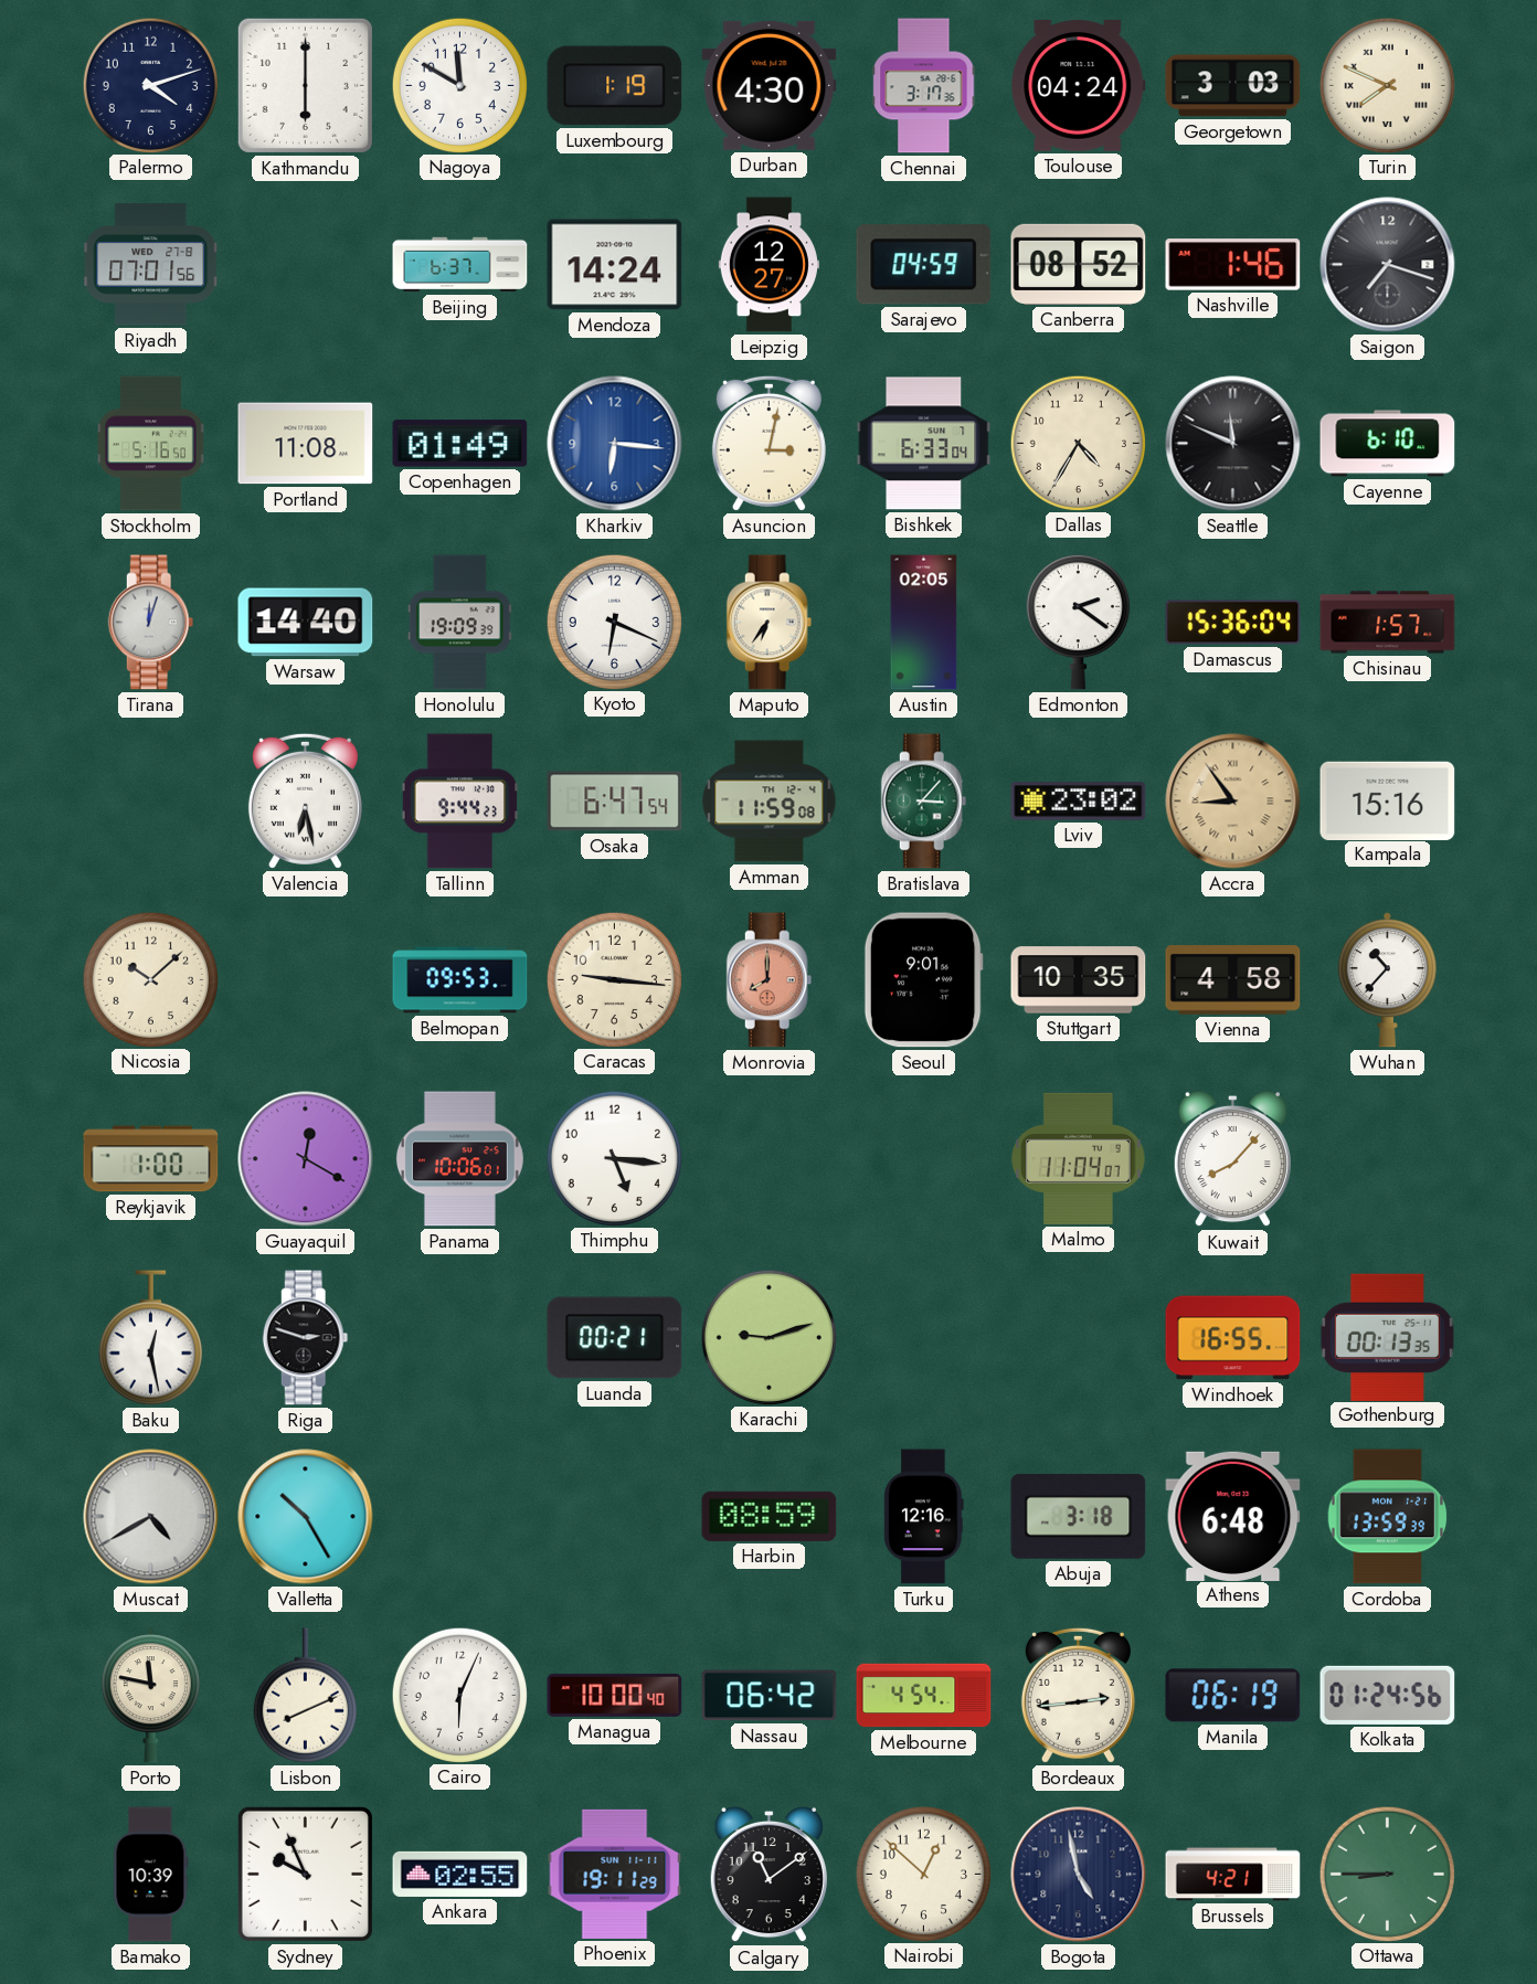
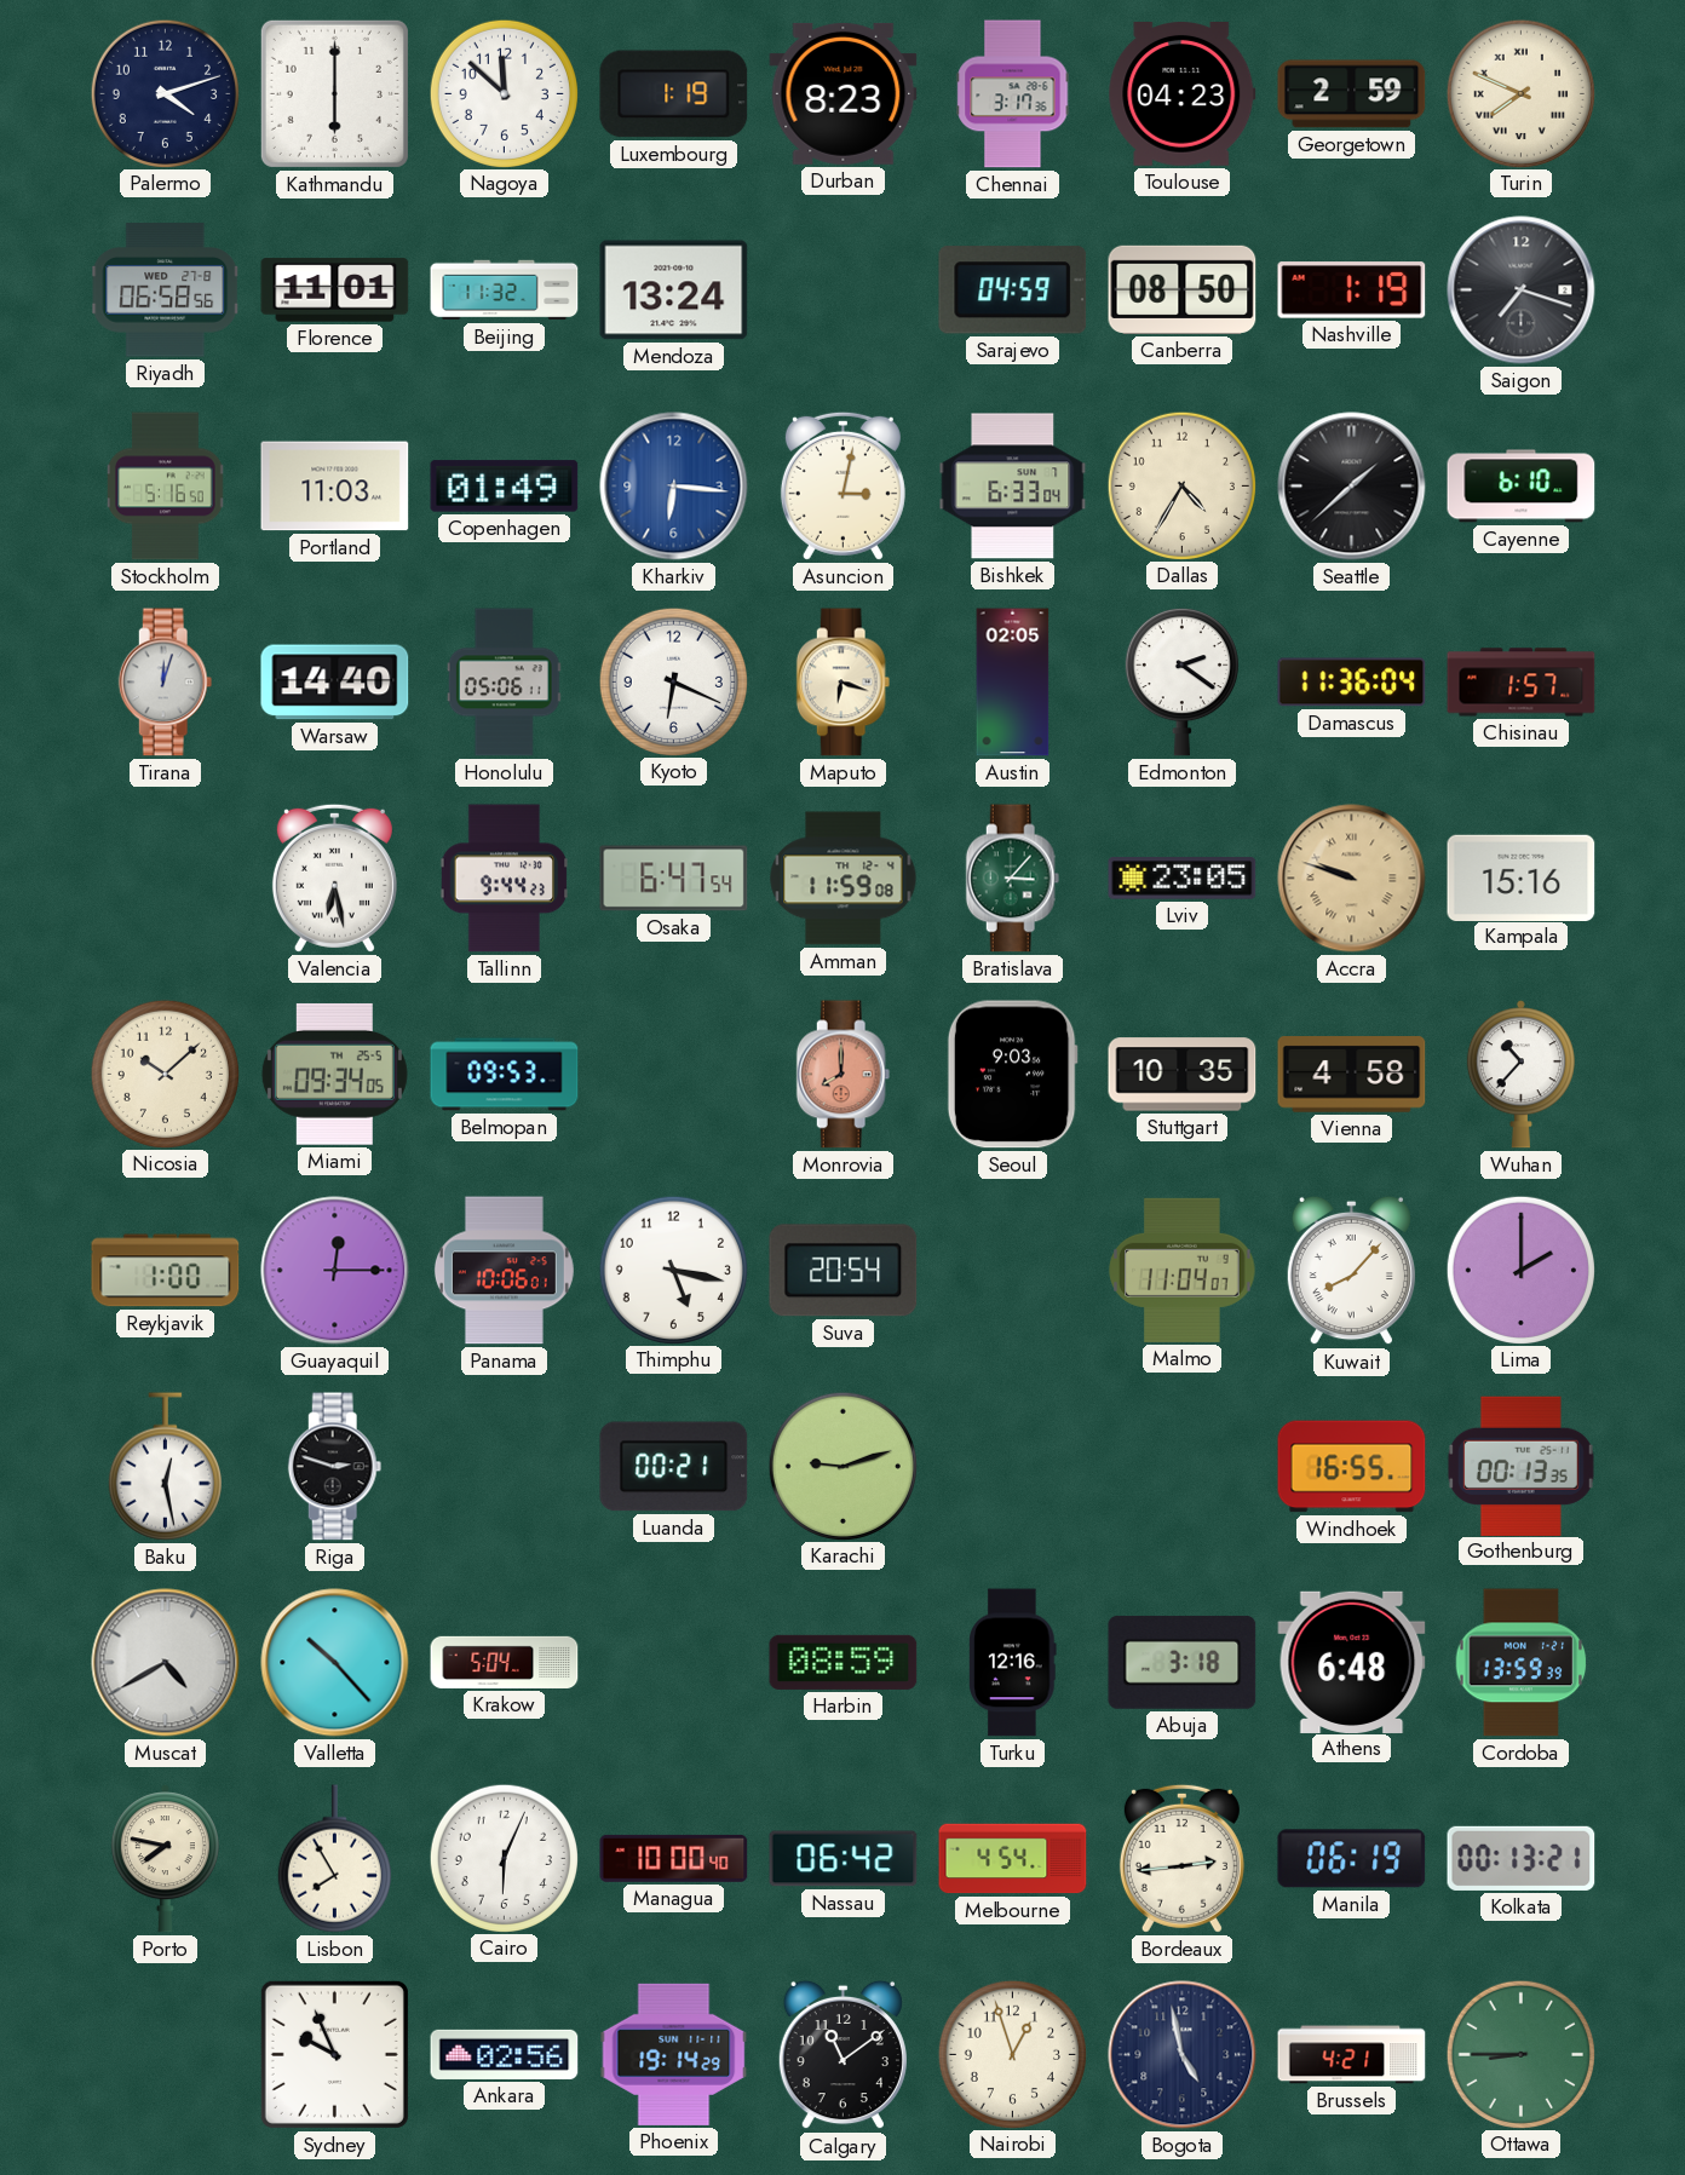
Nagoya: 11:50 -> 11:52
Durban: 4:30 -> 8:23
Toulouse: 04:24 -> 04:23
Georgetown: 3:03 -> 2:59
Riyadh: 07:01 -> 06:58
Florence: none -> 11:01
Beijing: 6:37 -> 11:32
Mendoza: 14:24 -> 13:24
Leipzig: 12:27 -> none
Canberra: 08:52 -> 08:50
Nashville: 1:46 -> 1:19
Portland: 11:08 -> 11:03
Seattle: 11:49 -> 1:38
Honolulu: 19:09 -> 05:06
Maputo: 6:36 -> 6:18
Damascus: 15:36 -> 11:36
Lviv: 23:02 -> 23:05
Accra: 8:54 -> 9:48
Miami: none -> 09:34
Caracas: 9:16 -> none
Seoul: 9:01 -> 9:03
Guayaquil: 12:20 -> 12:15
Thimphu: 5:16 -> 5:17
Suva: none -> 20:54
Lima: none -> 2:00
Valletta: 10:25 -> 10:23
Krakow: none -> 5:04
Porto: 11:47 -> 7:47
Lisbon: 8:11 -> 7:55
Kolkata: 01:24 -> 00:13
Bamako: 10:39 -> none
Ankara: 02:55 -> 02:56
Phoenix: 19:11 -> 19:14
Nairobi: 12:52 -> 12:57
